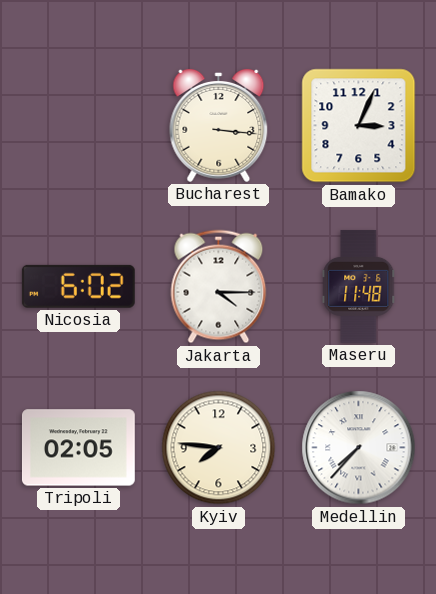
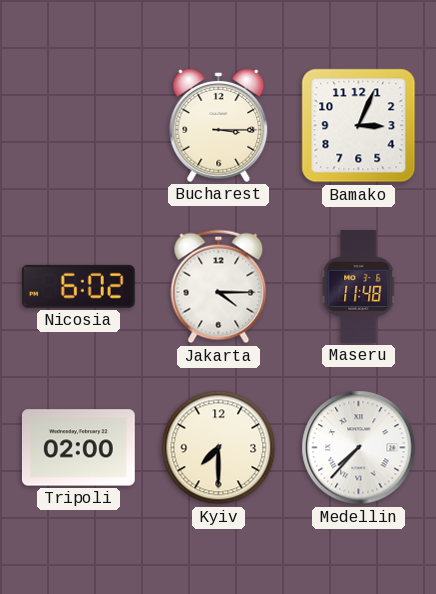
Bucharest: 3:16 -> 3:15
Tripoli: 02:05 -> 02:00
Kyiv: 7:46 -> 7:30
